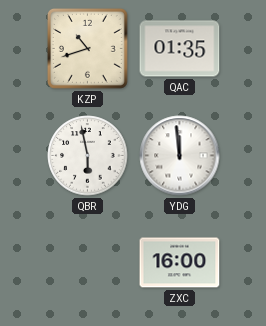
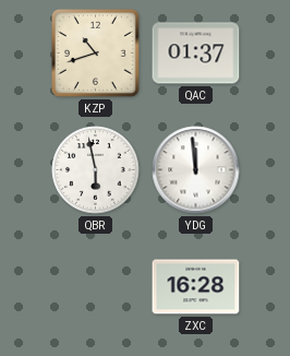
QAC: 01:35 -> 01:37
ZXC: 16:00 -> 16:28
